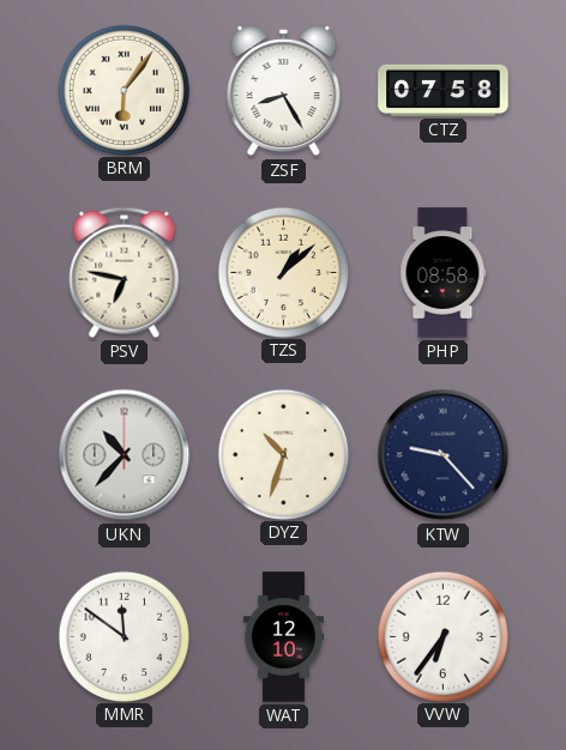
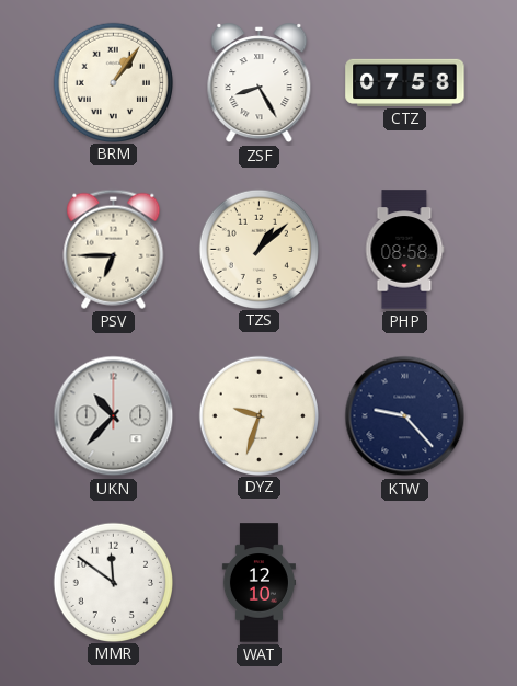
BRM: 6:06 -> 1:06
PSV: 6:47 -> 6:45
DYZ: 10:33 -> 9:33
VVW: 6:36 -> none
